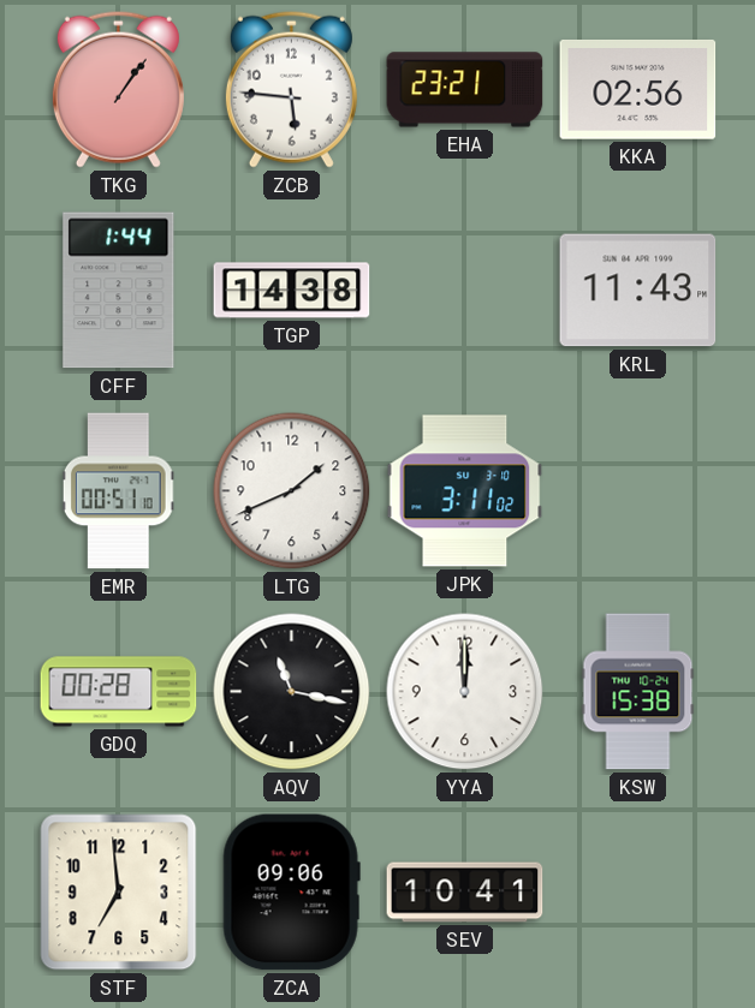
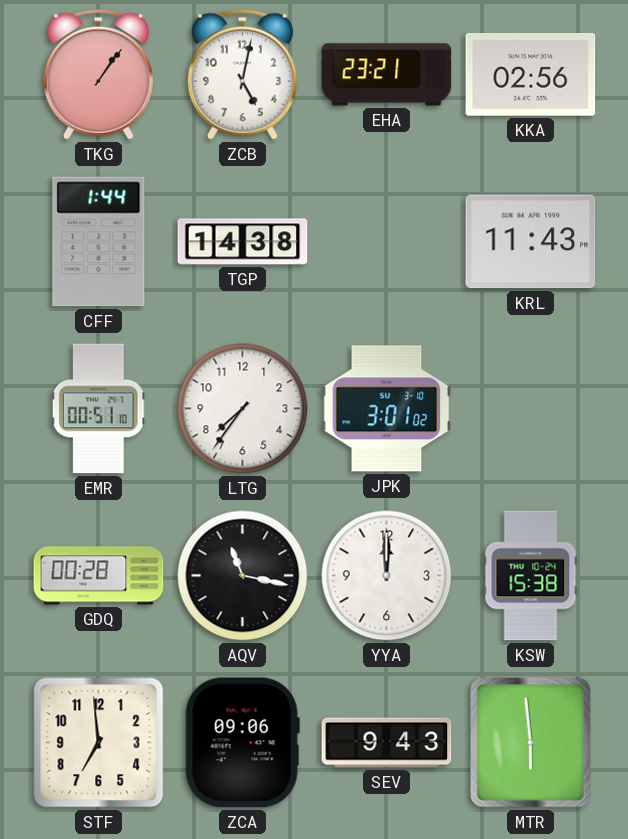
ZCB: 5:46 -> 5:02
LTG: 1:41 -> 7:36
JPK: 3:11 -> 3:01
SEV: 10:41 -> 9:43
MTR: none -> 5:59
